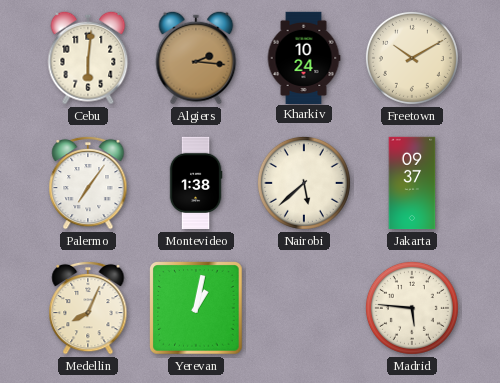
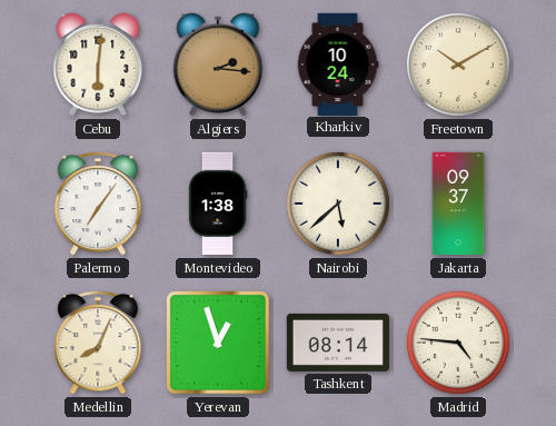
Yerevan: 1:02 -> 12:57
Tashkent: none -> 08:14
Madrid: 5:46 -> 4:46
